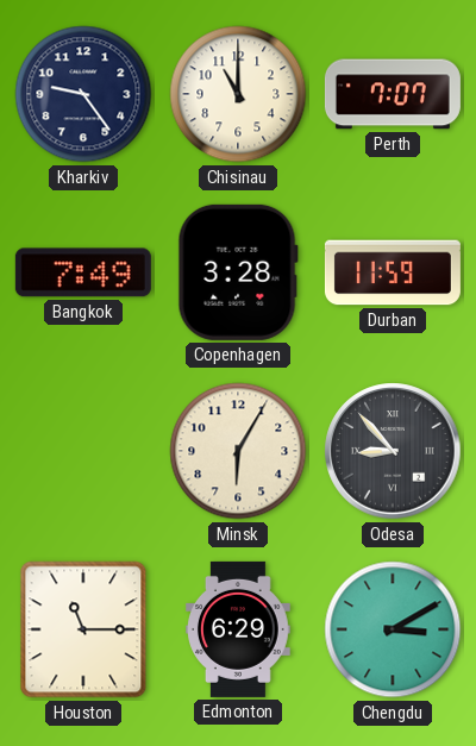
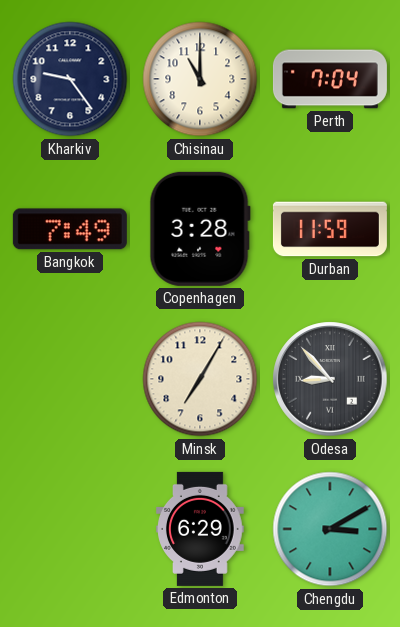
Perth: 7:07 -> 7:04
Minsk: 6:05 -> 7:05
Houston: 11:15 -> none
